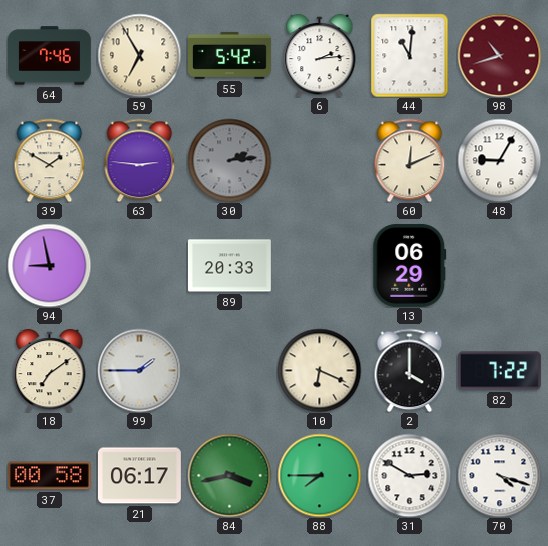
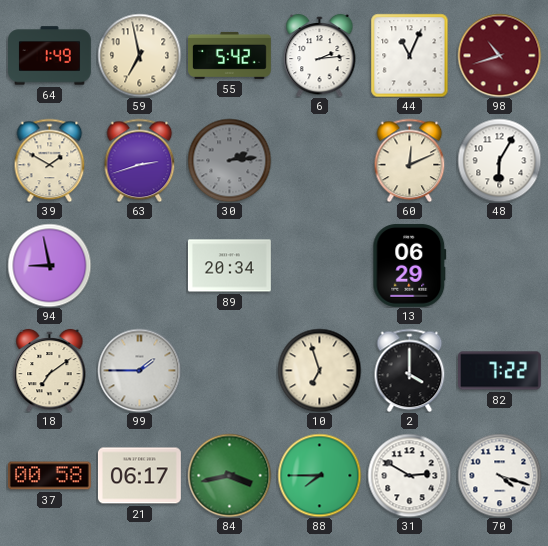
64: 7:46 -> 1:49
59: 6:55 -> 6:58
44: 11:01 -> 11:04
63: 2:46 -> 2:42
48: 9:05 -> 6:05
89: 20:33 -> 20:34
10: 6:19 -> 6:57
